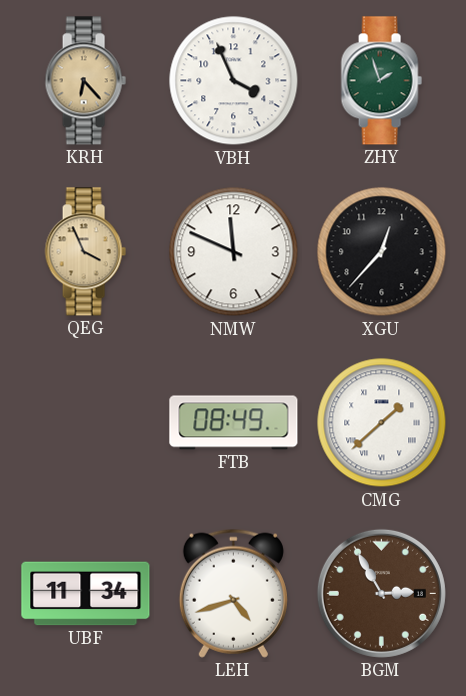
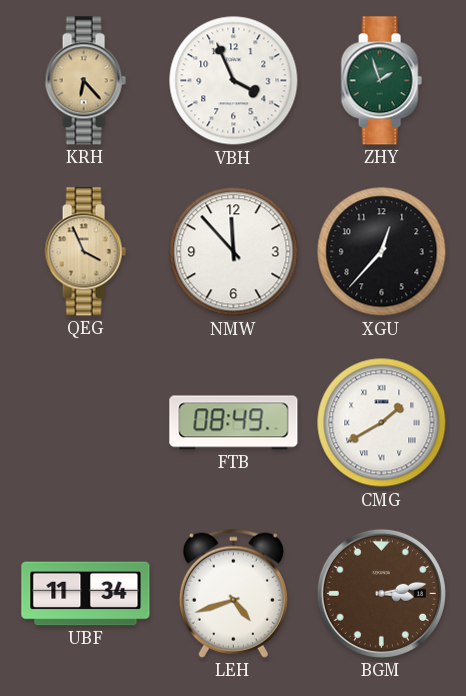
NMW: 11:49 -> 11:53
CMG: 1:38 -> 1:40
BGM: 2:55 -> 3:13
